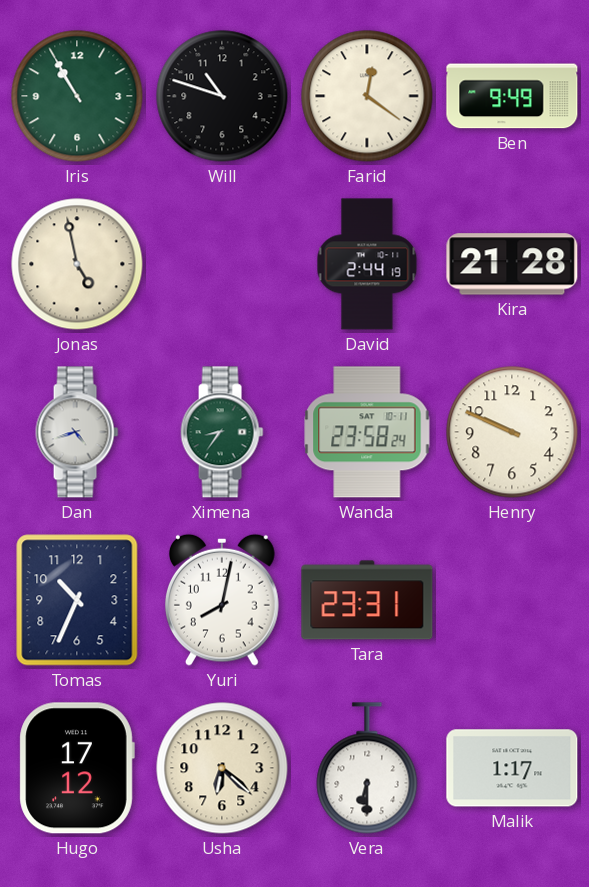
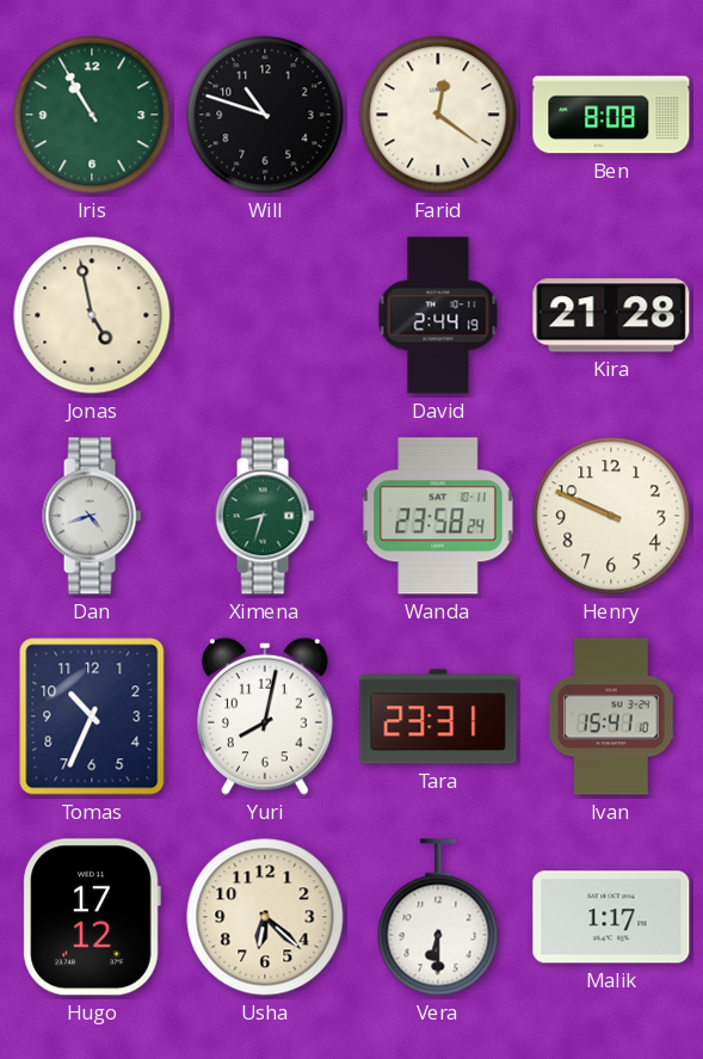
Ben: 9:49 -> 8:08
Ximena: 8:36 -> 8:33
Ivan: none -> 15:41
